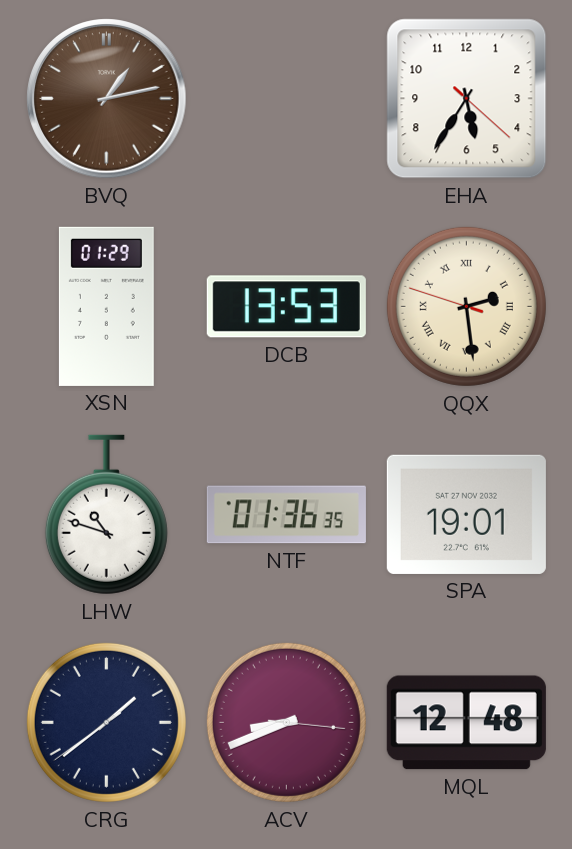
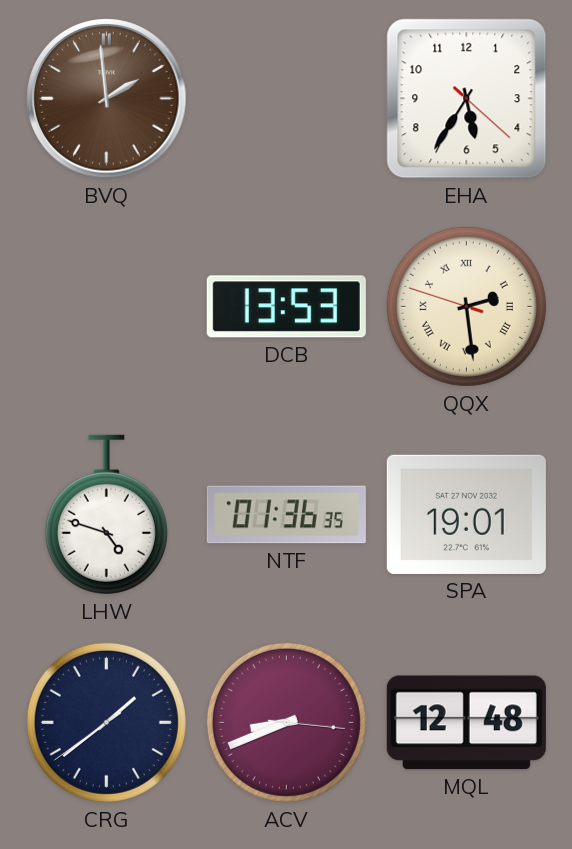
BVQ: 1:13 -> 1:59
XSN: 01:29 -> none
LHW: 10:48 -> 4:48
